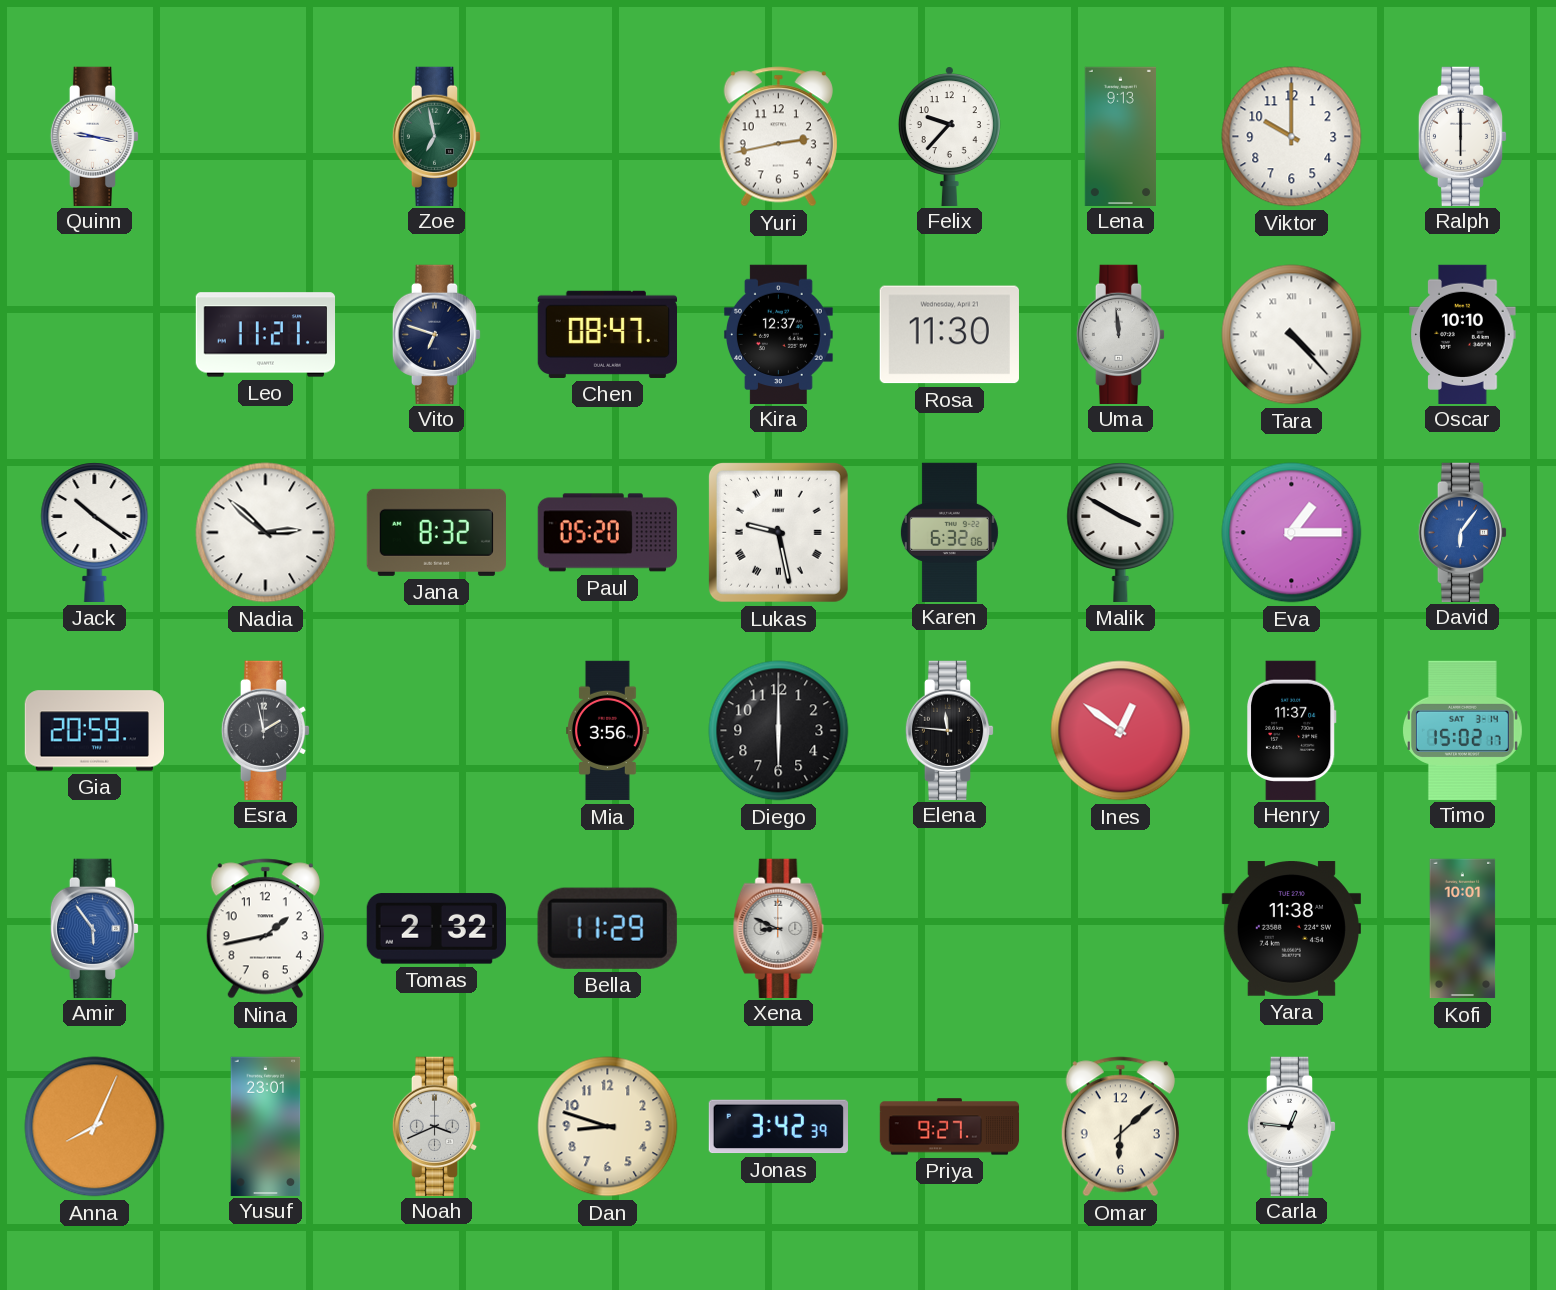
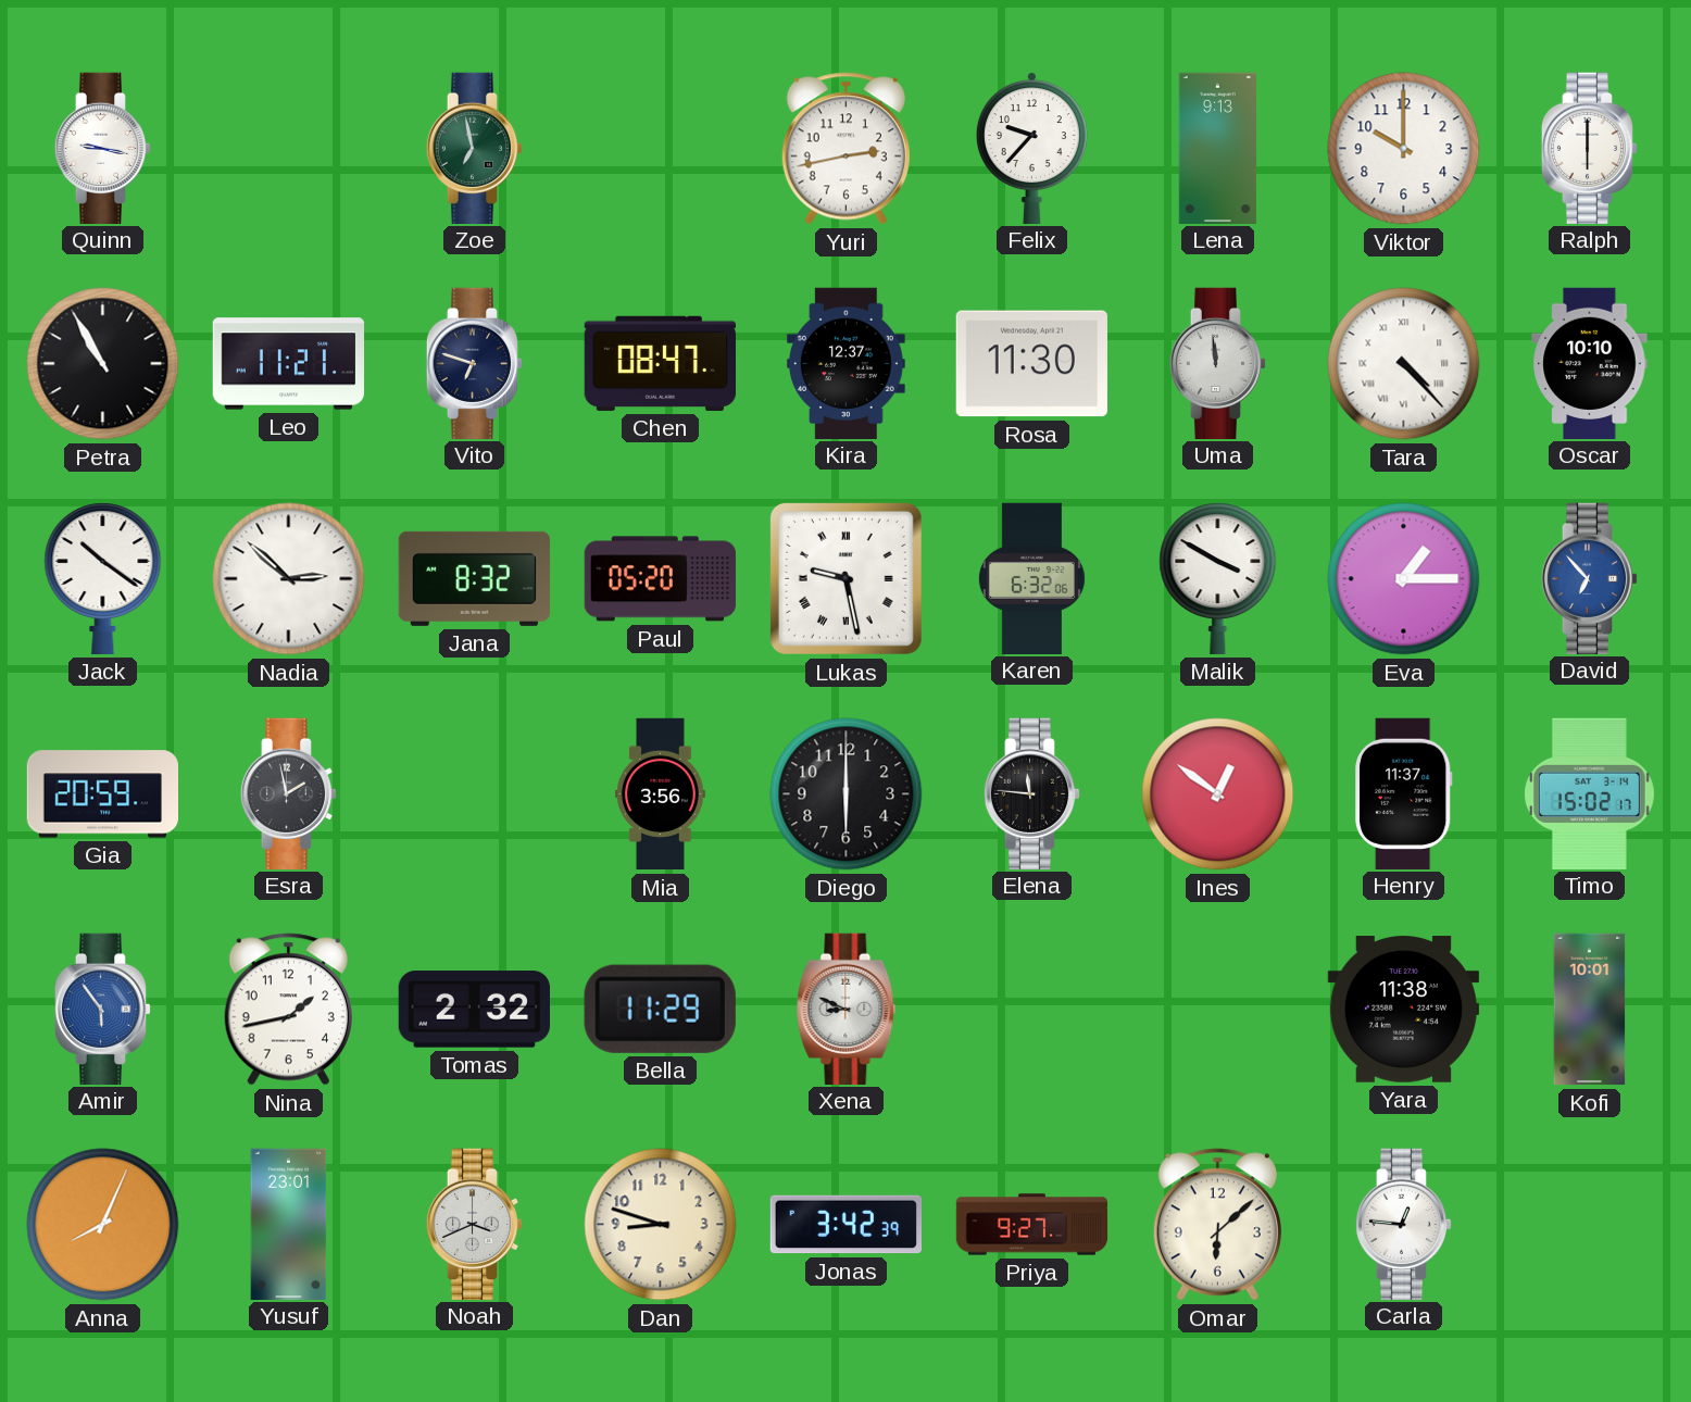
Petra: none -> 10:55
David: 6:06 -> 6:53
